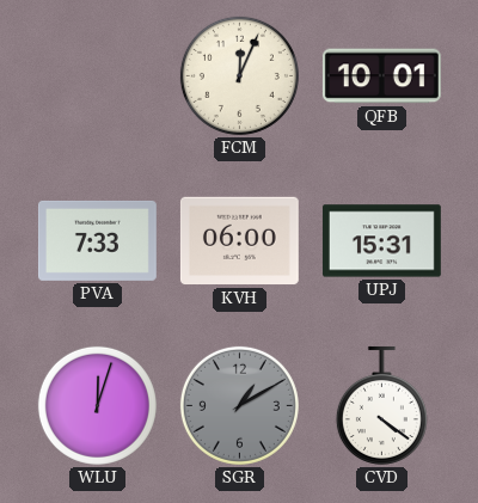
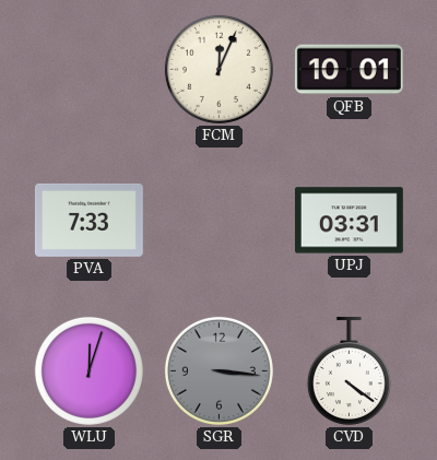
KVH: 06:00 -> none
UPJ: 15:31 -> 03:31
SGR: 1:10 -> 3:16
